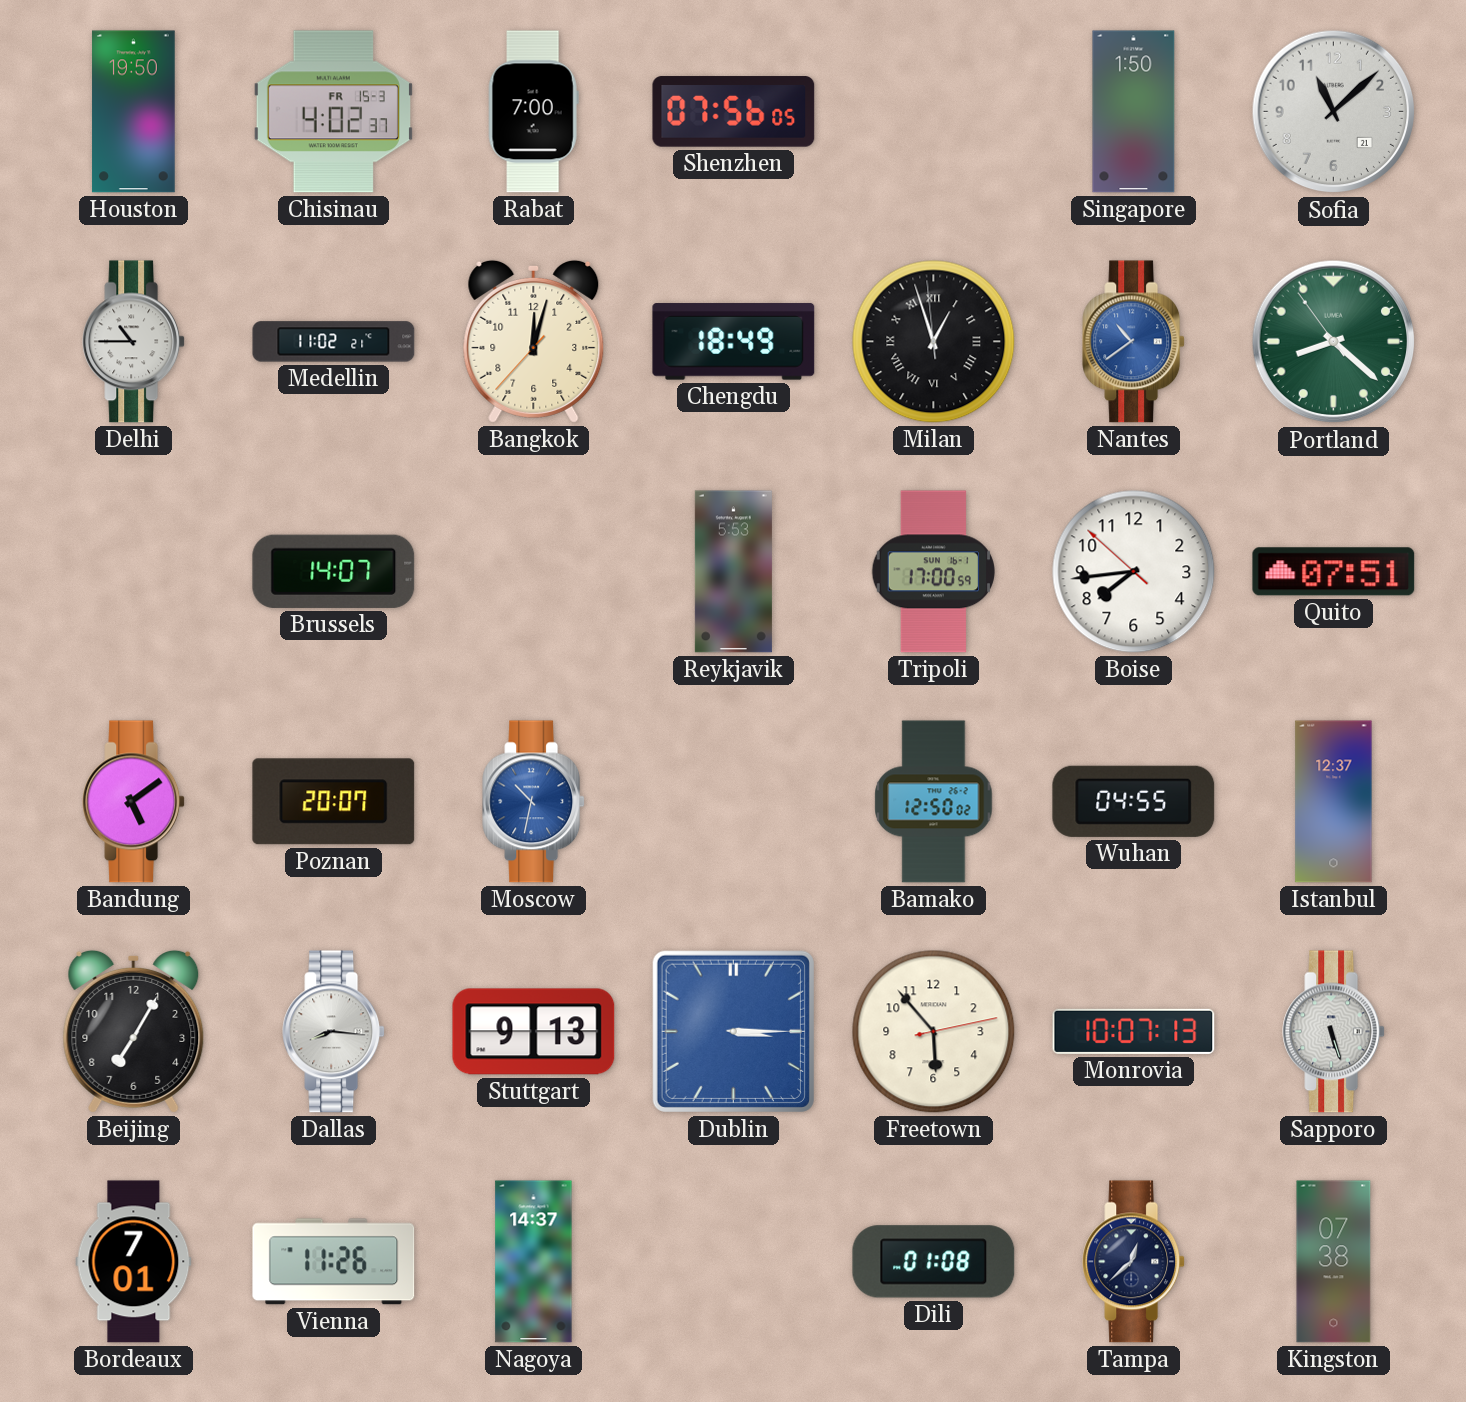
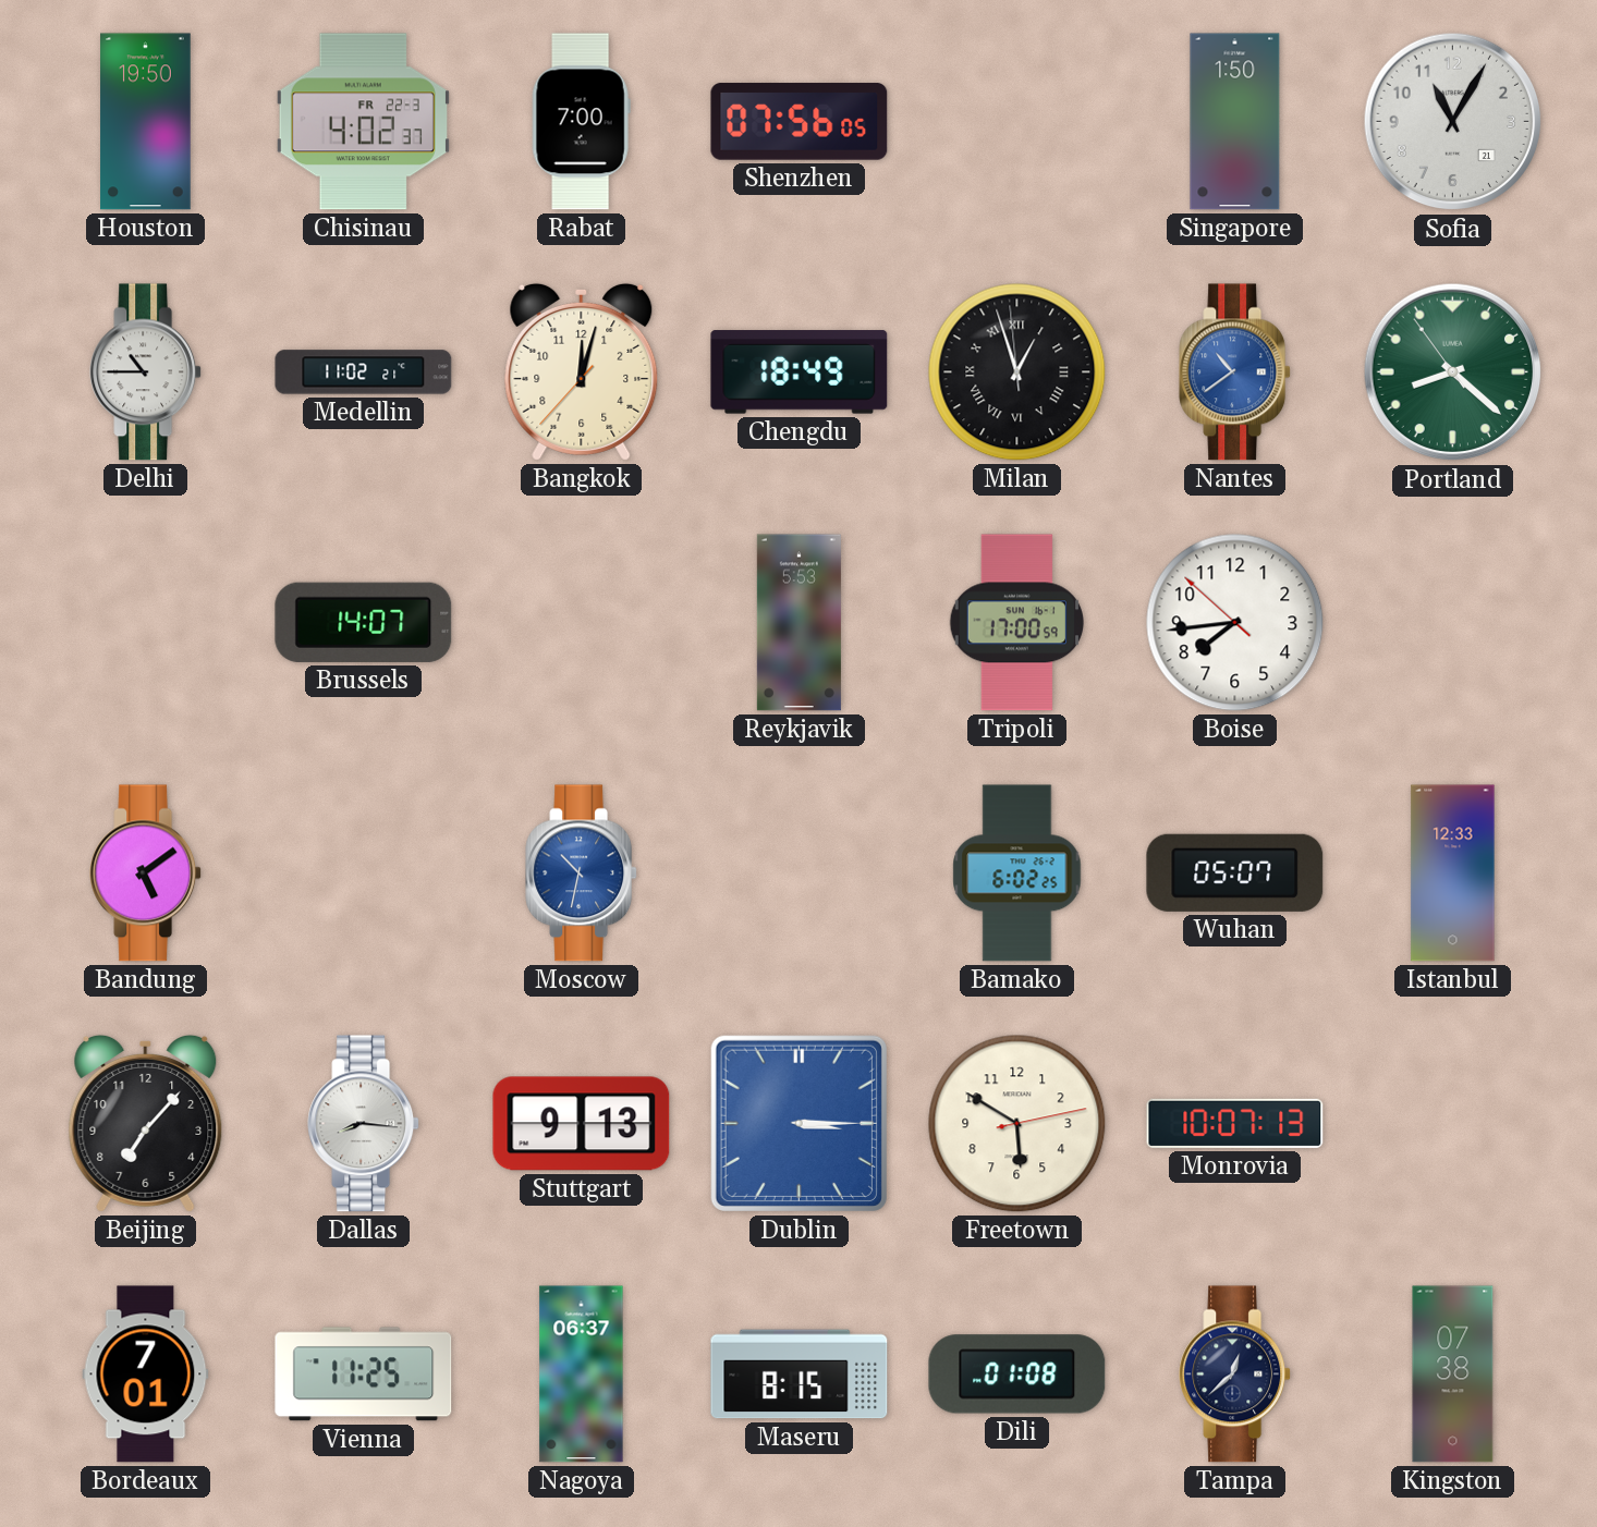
Chisinau date: FR 15-3 -> FR 22-3
Sofia: 11:08 -> 11:05
Quito: 07:51 -> none
Poznan: 20:07 -> none
Bamako: 12:50 -> 6:02
Wuhan: 04:55 -> 05:07
Istanbul: 12:37 -> 12:33
Beijing: 7:05 -> 7:07
Freetown: 5:53 -> 5:50
Sapporo: 5:27 -> none
Vienna: 11:26 -> 11:25
Nagoya: 14:37 -> 06:37
Maseru: none -> 8:15
